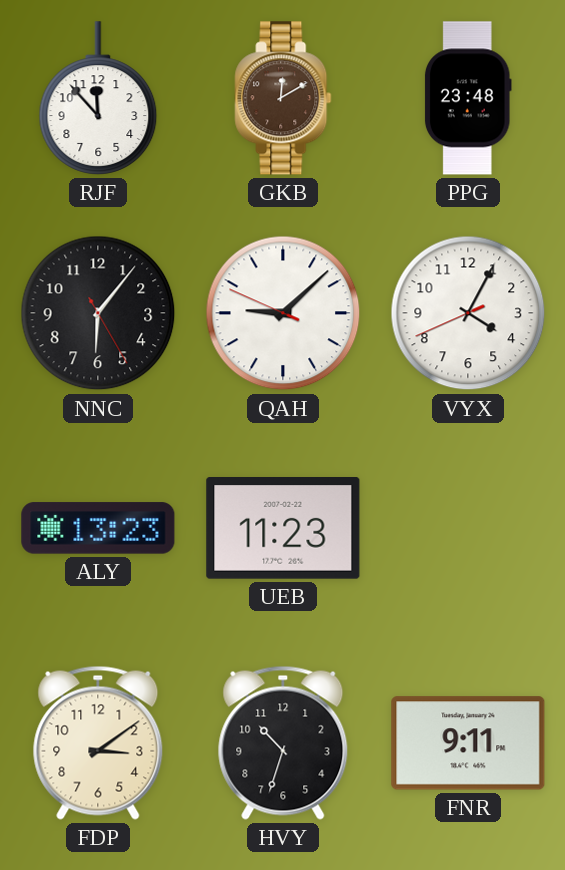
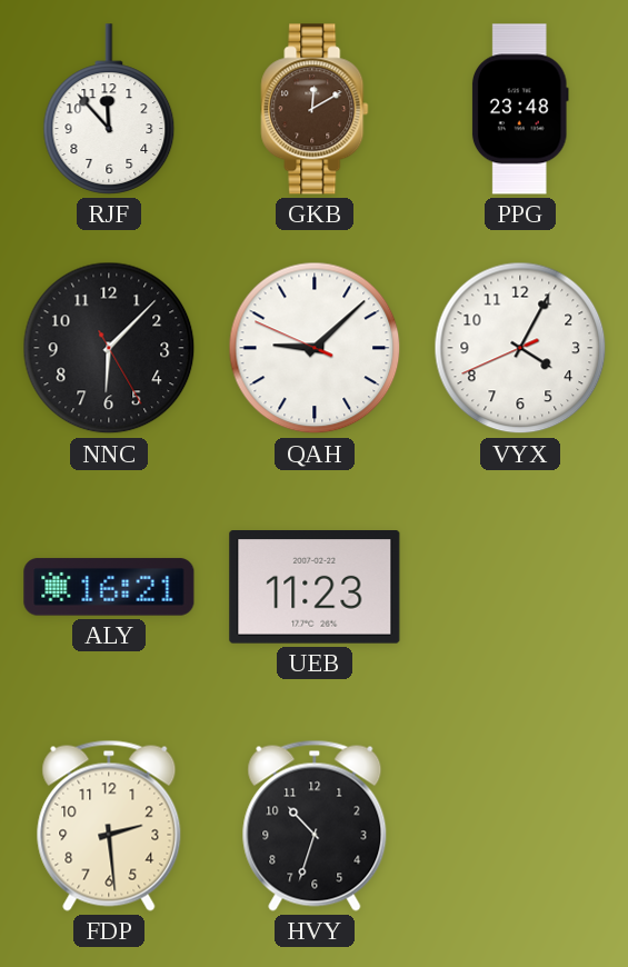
NNC: 6:06 -> 6:07
ALY: 13:23 -> 16:21
FDP: 3:09 -> 2:29
FNR: 9:11 -> none
